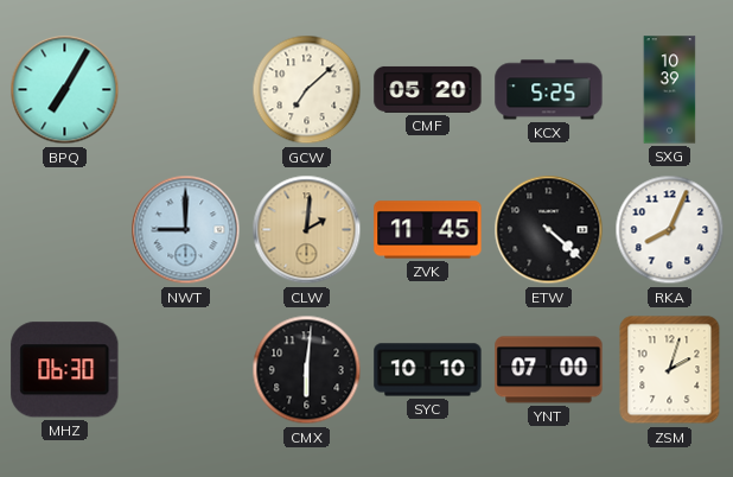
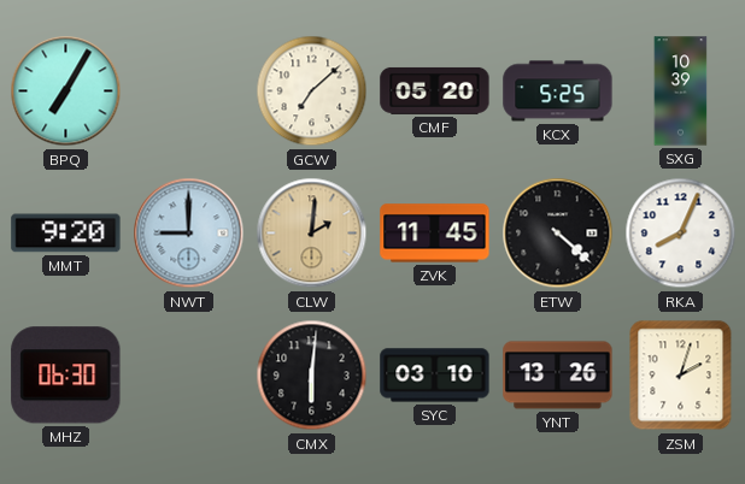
MMT: none -> 9:20
SYC: 10:10 -> 03:10
YNT: 07:00 -> 13:26
